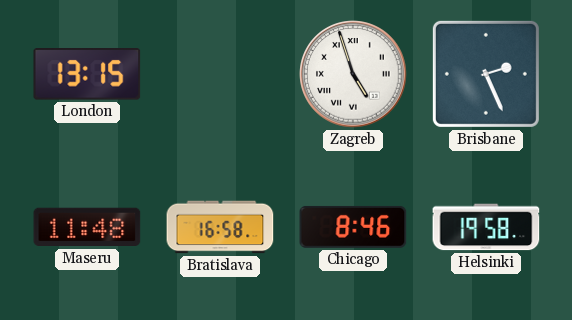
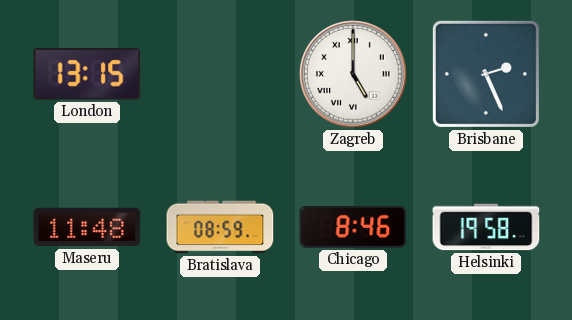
Zagreb: 4:57 -> 5:00
Bratislava: 16:58 -> 08:59
